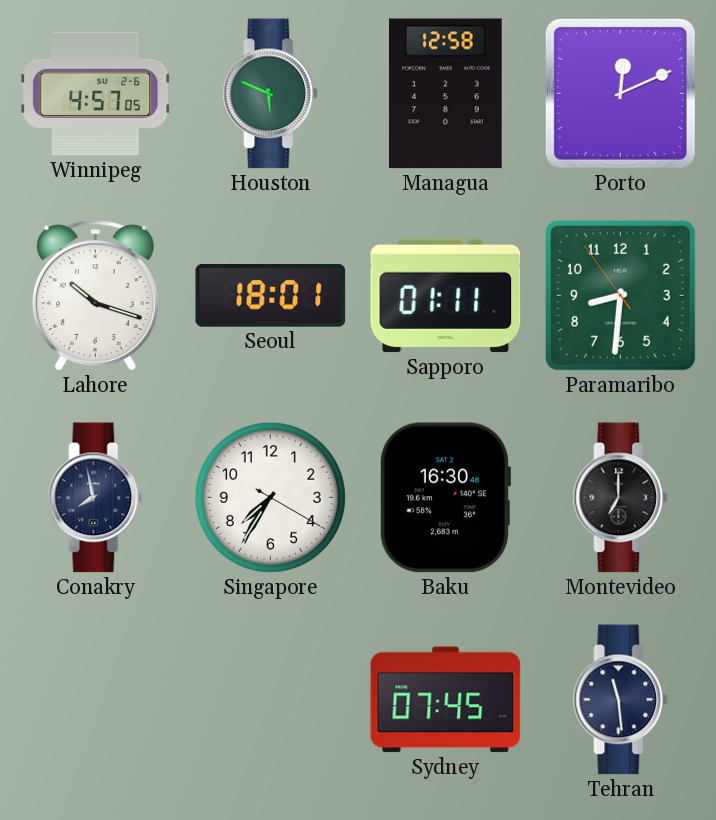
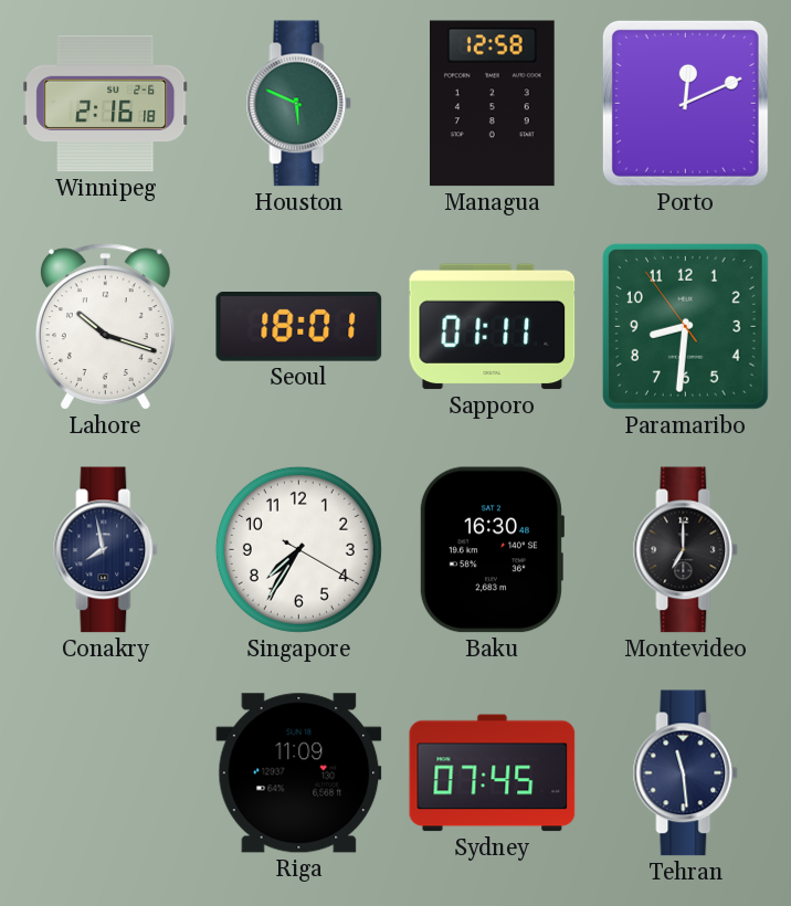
Winnipeg: 4:57 -> 2:16
Riga: none -> 11:09
